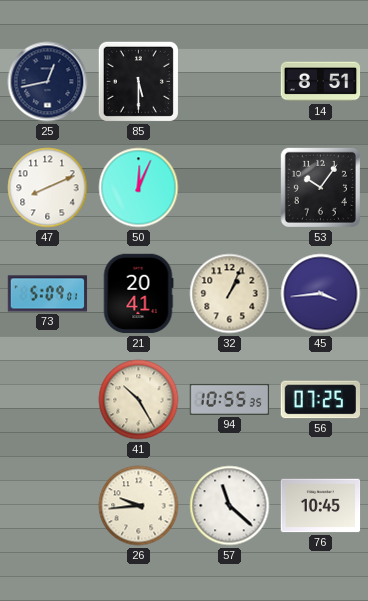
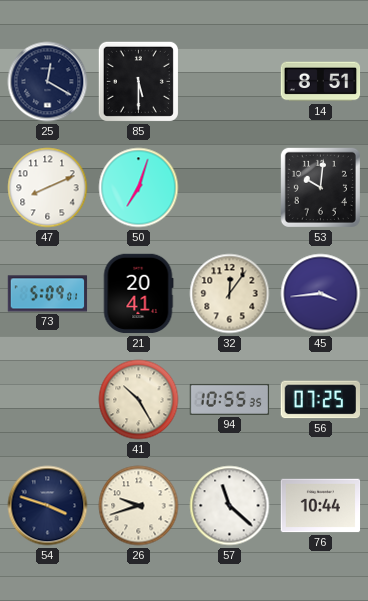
25: 12:43 -> 12:20
50: 12:04 -> 7:03
53: 10:06 -> 10:01
32: 1:04 -> 12:06
54: none -> 3:48
26: 9:44 -> 9:42
76: 10:45 -> 10:44
